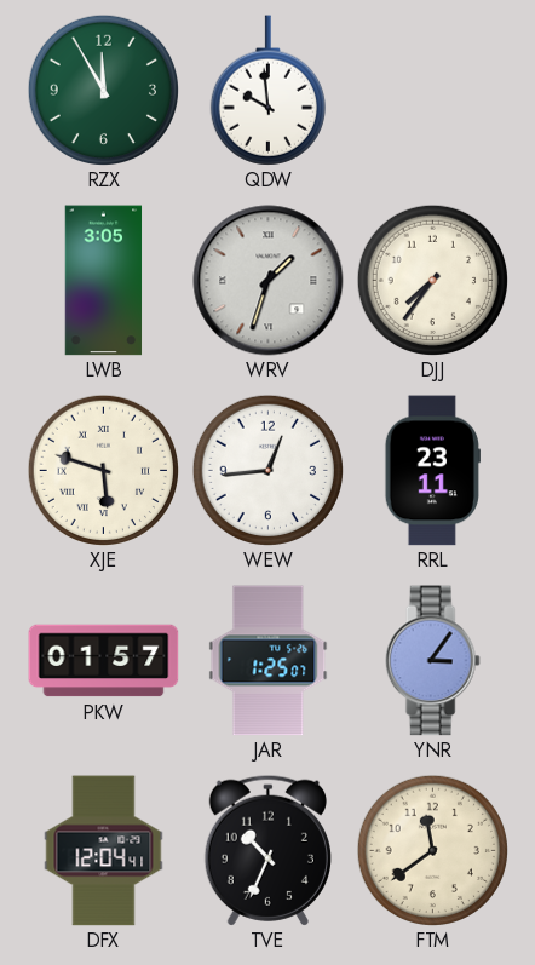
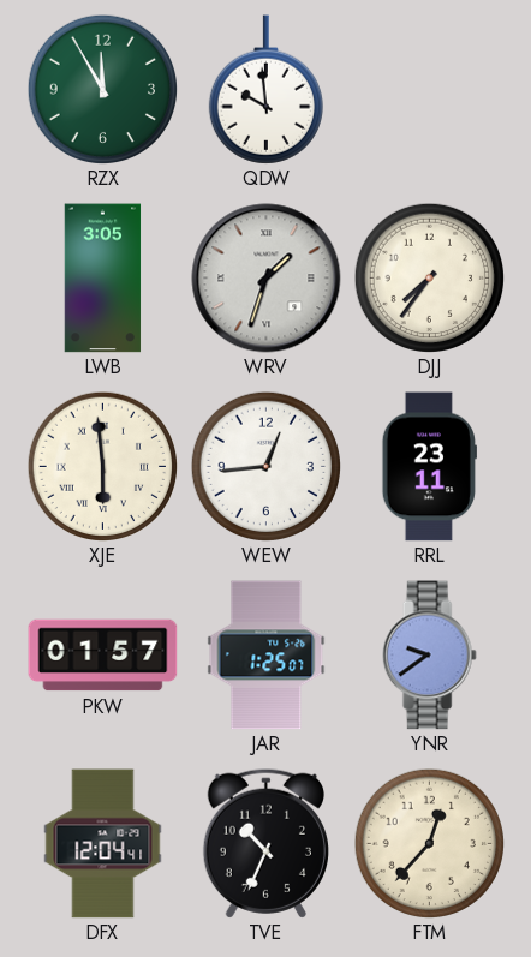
XJE: 5:48 -> 5:59
YNR: 3:06 -> 9:39
FTM: 11:39 -> 12:37
